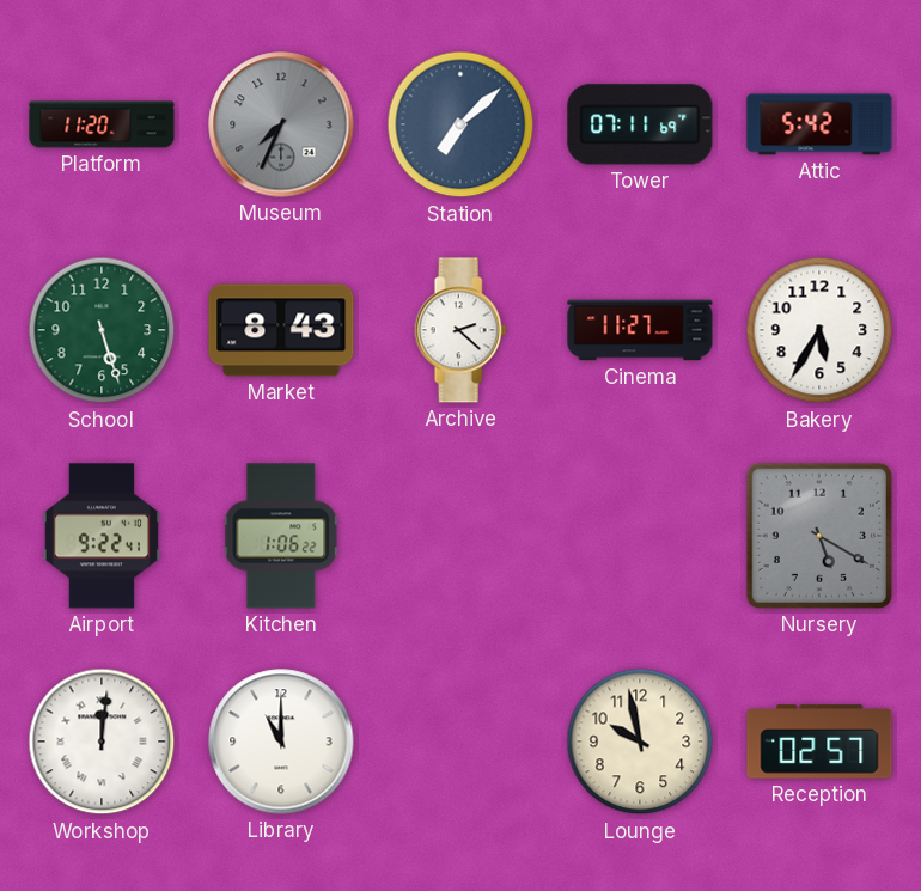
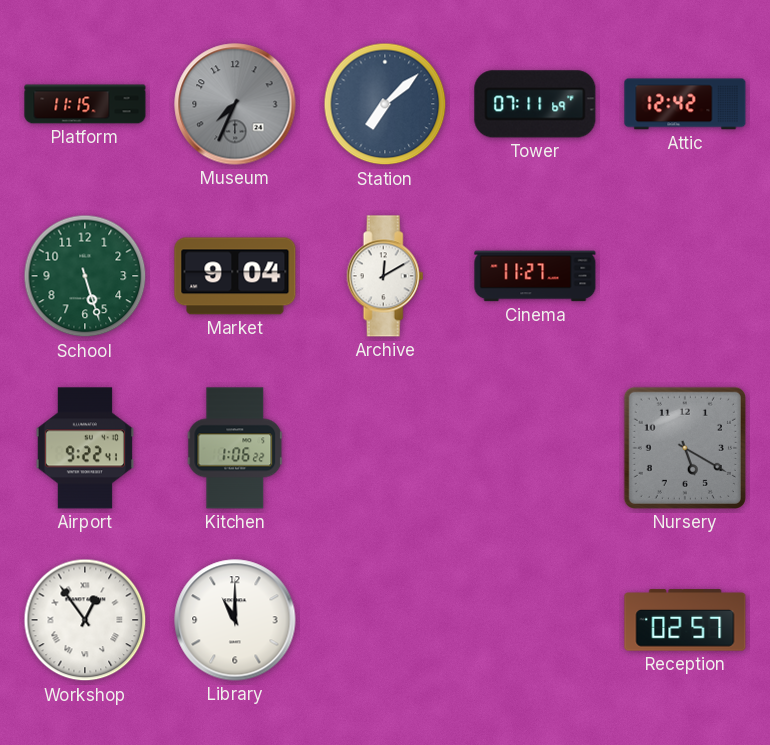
Platform: 11:20 -> 11:15
Attic: 5:42 -> 12:42
Market: 8:43 -> 9:04
Archive: 2:22 -> 12:10
Bakery: 5:35 -> none
Workshop: 12:01 -> 12:54
Lounge: 9:58 -> none
